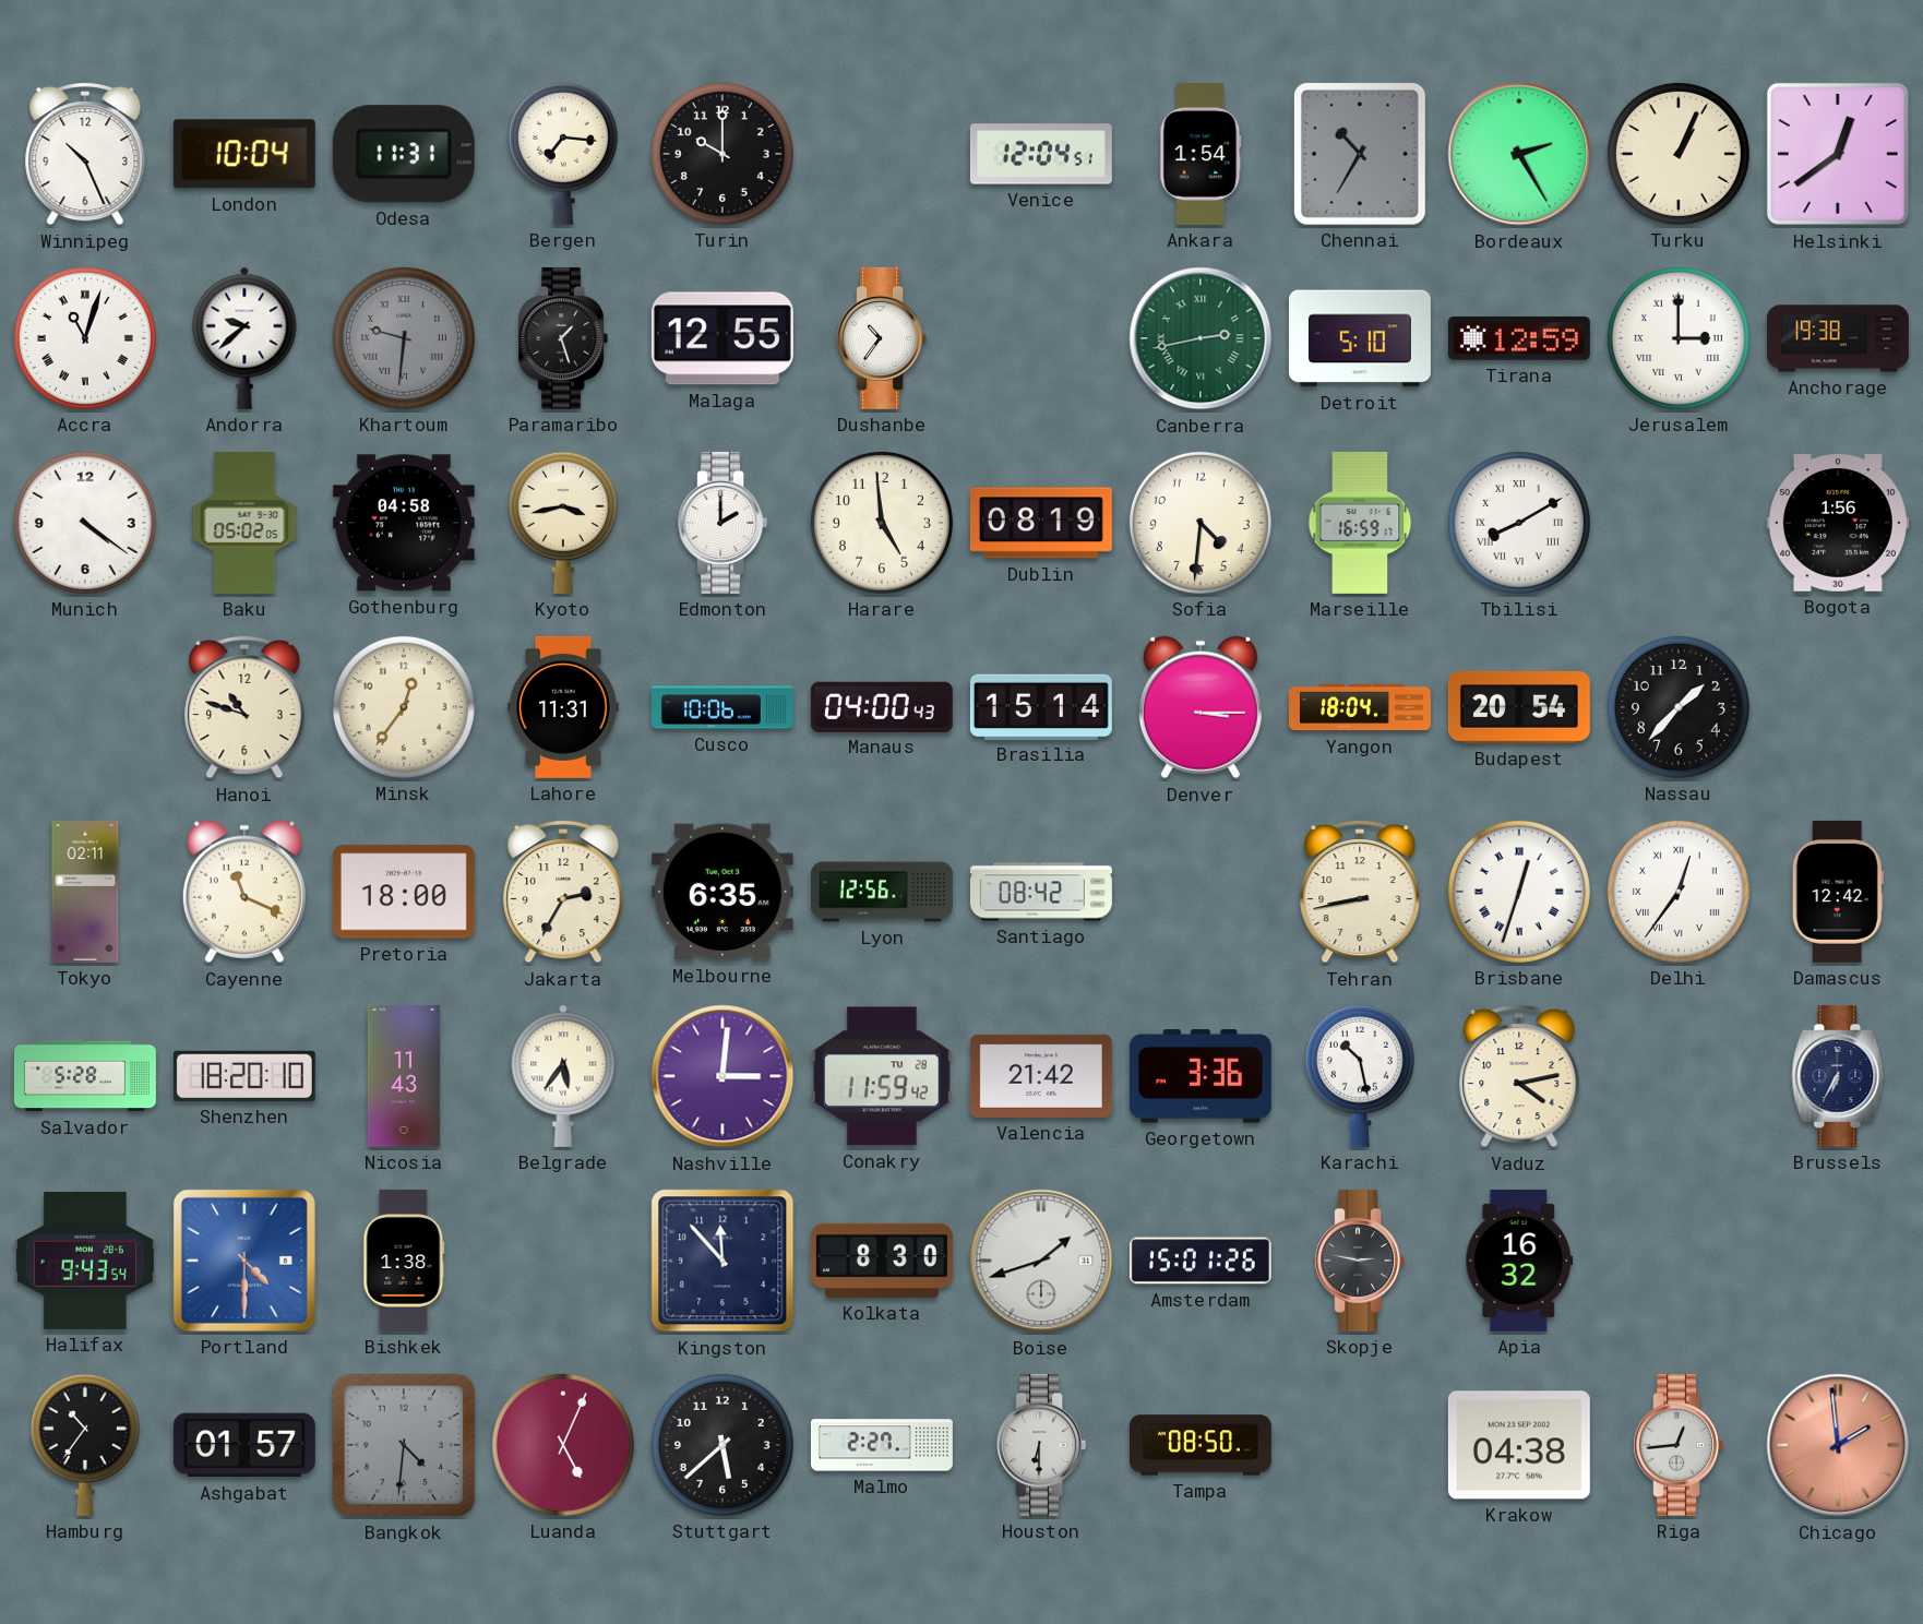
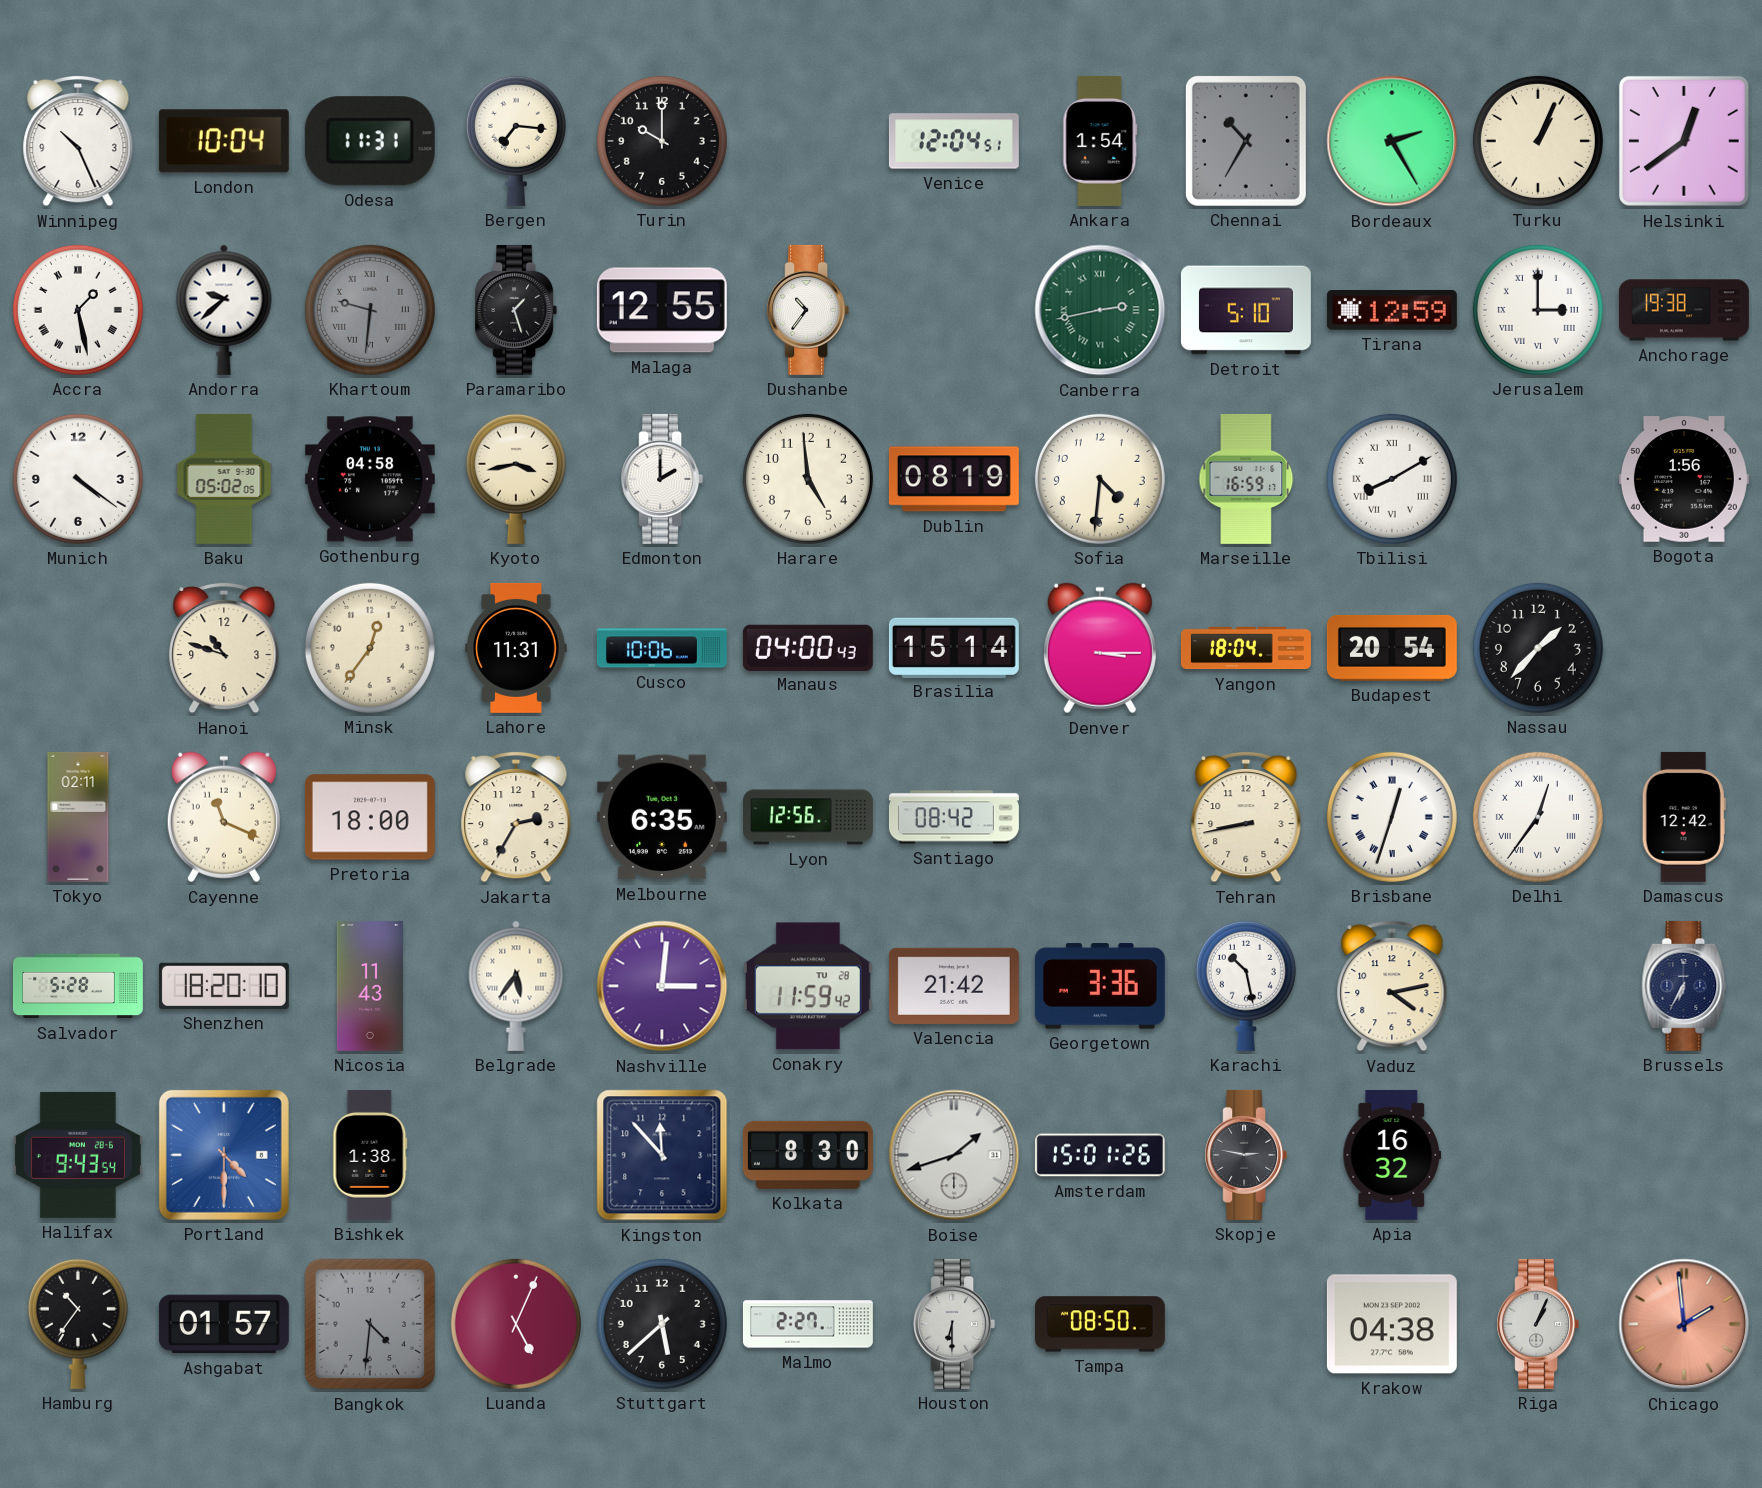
Accra: 11:03 -> 1:28
Riga: 12:44 -> 1:04
